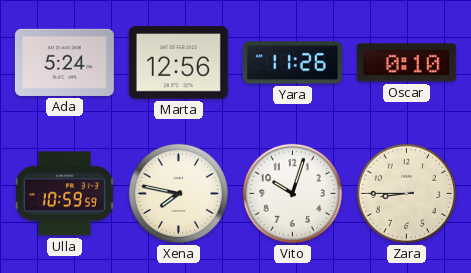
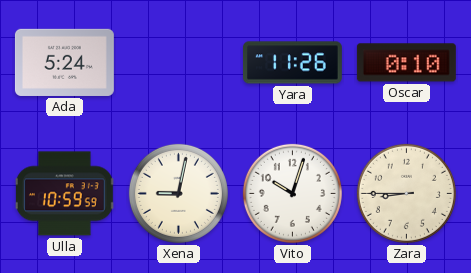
Marta: 12:56 -> none
Xena: 7:47 -> 9:02
